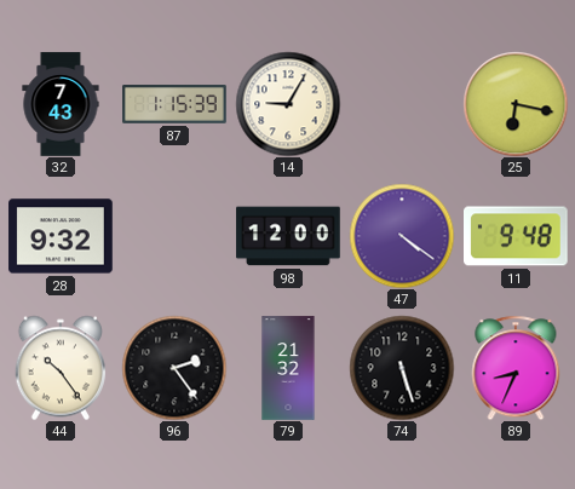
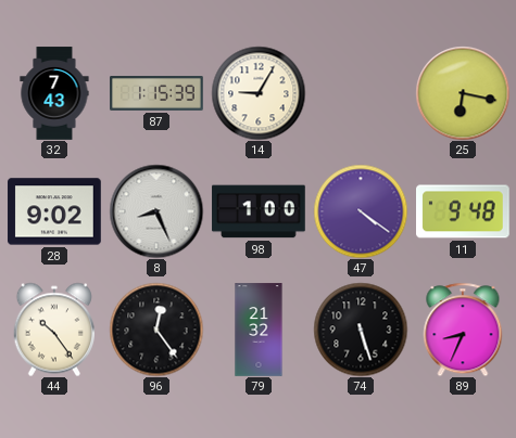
28: 9:32 -> 9:02
8: none -> 8:26
98: 12:00 -> 1:00
96: 2:24 -> 12:24
